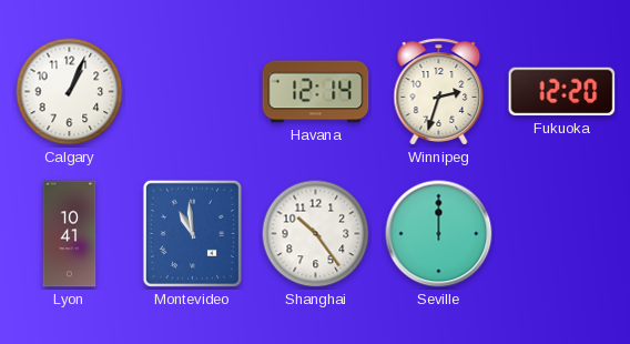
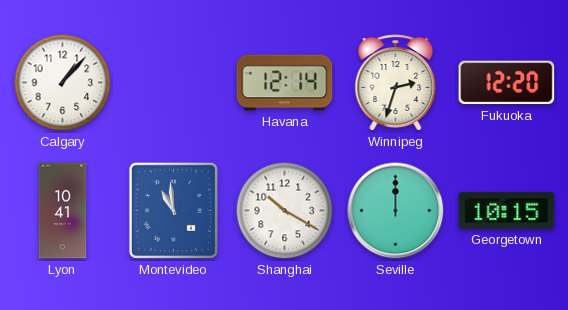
Calgary: 1:04 -> 1:07
Shanghai: 10:24 -> 10:20
Georgetown: none -> 10:15
